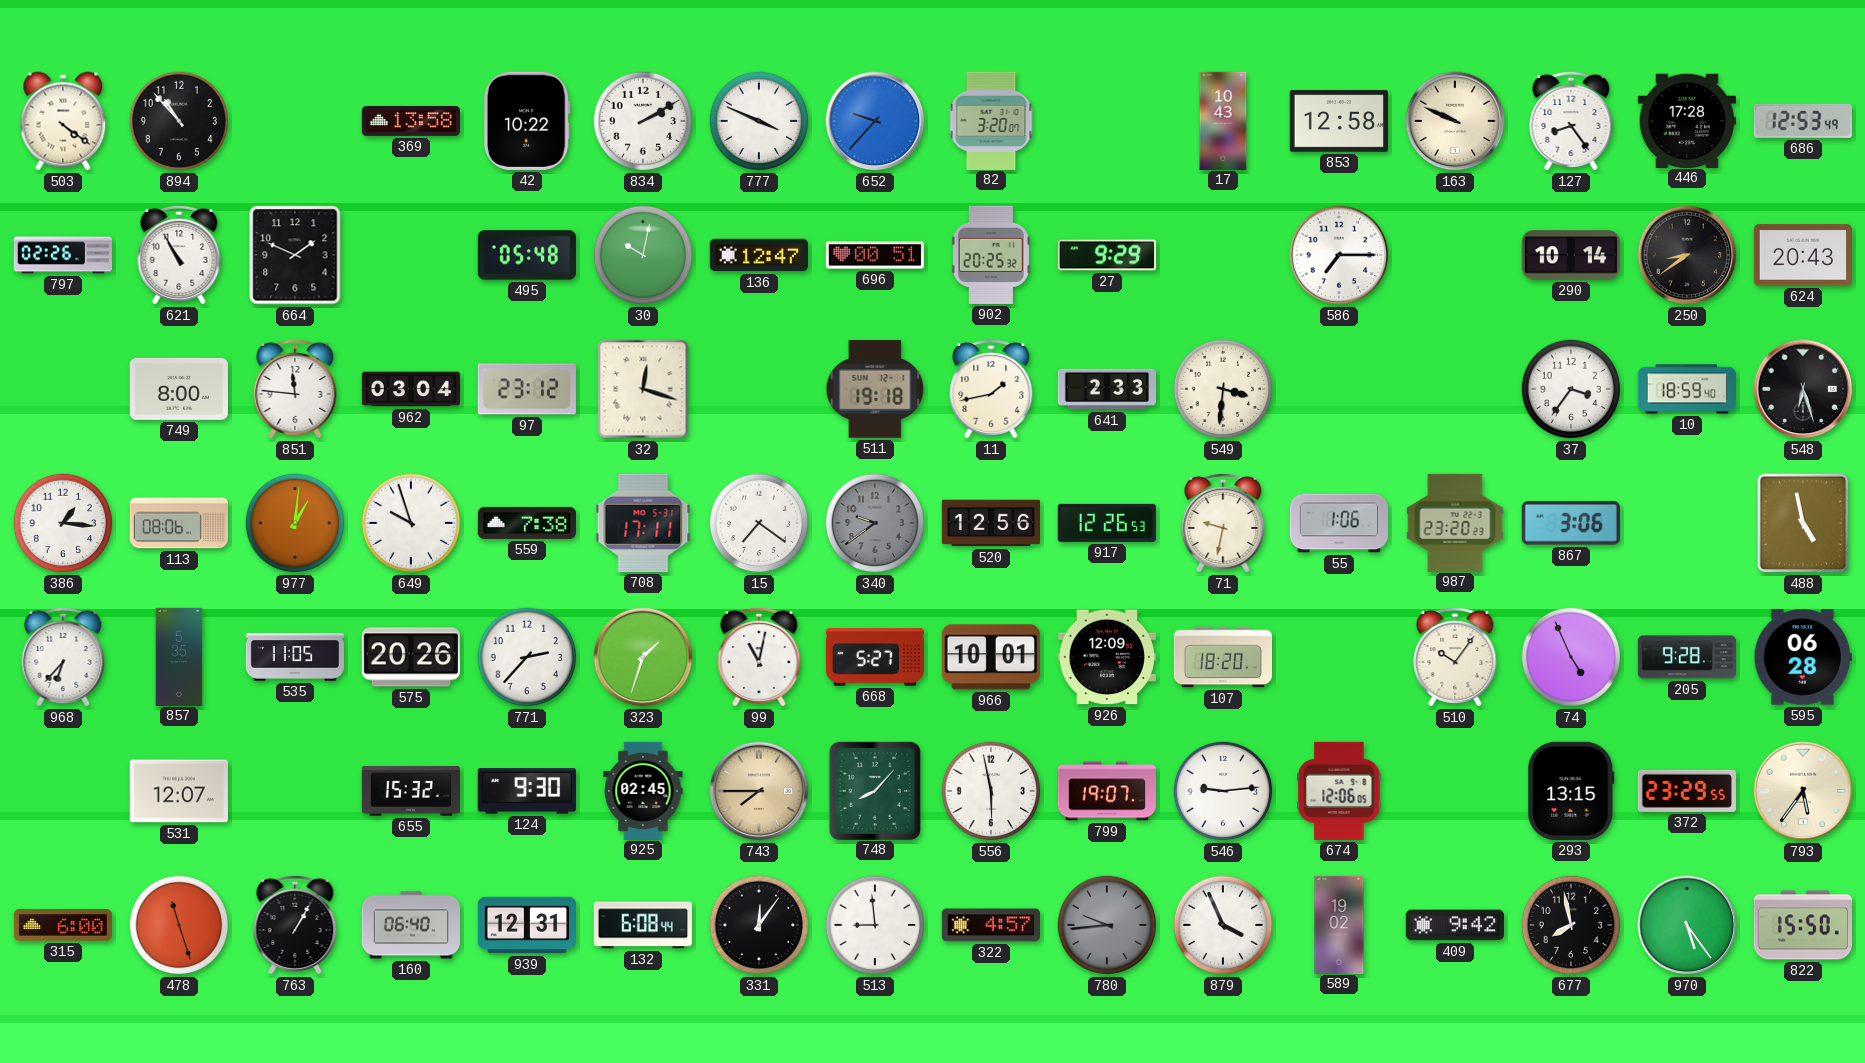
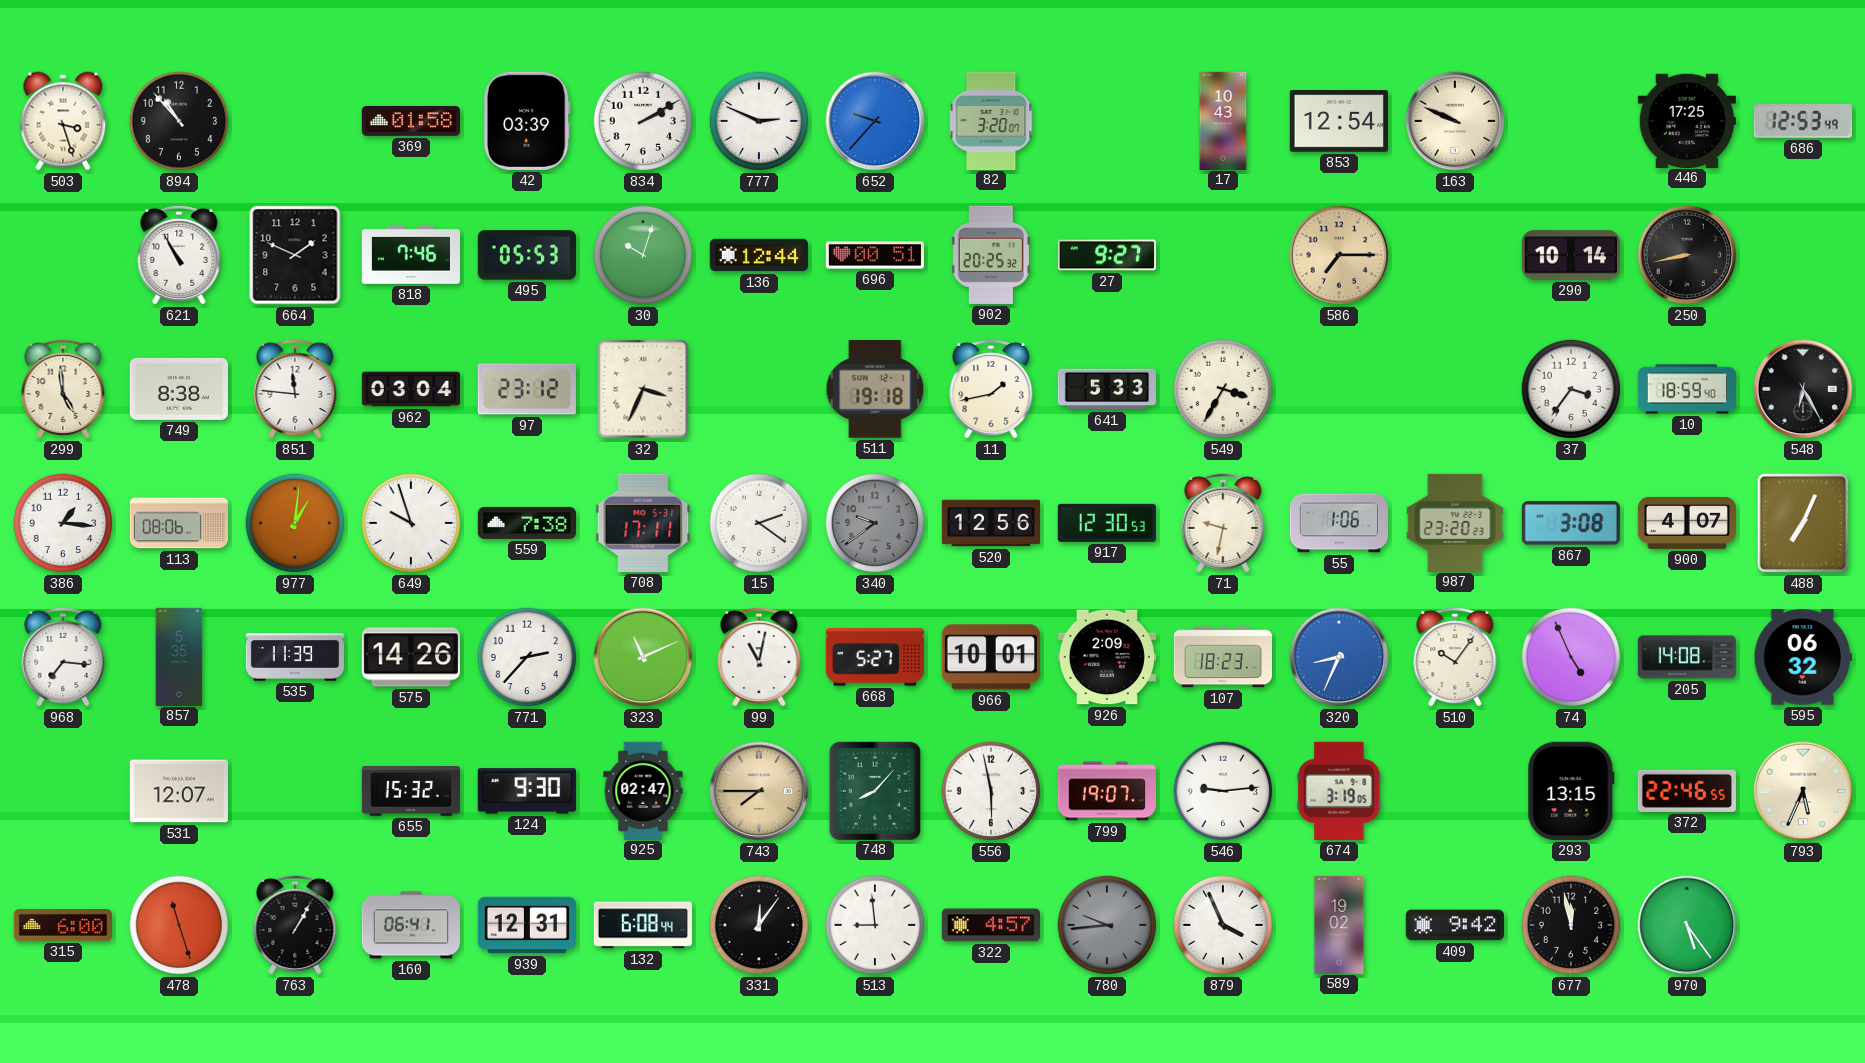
503: 4:21 -> 3:27
369: 13:58 -> 01:58
42: 10:22 -> 03:39
777: 3:49 -> 2:49
853: 12:58 -> 12:54
127: 8:24 -> none
446: 17:28 -> 17:25
797: 02:26 -> none
818: none -> 7:46
495: 05:48 -> 05:53
30: 10:02 -> 10:03
136: 12:47 -> 12:44
27: 9:29 -> 9:27
586 dial: white -> champagne
250: 8:39 -> 8:43
624: 20:43 -> none
299: none -> 4:59
749: 8:00 -> 8:38
32: 12:18 -> 3:34
641: 2:33 -> 5:33
549: 3:31 -> 3:35
548: 6:27 -> 6:25
15: 7:21 -> 2:21
917: 12:26 -> 12:30
867: 3:06 -> 3:08
900: none -> 4:07
488: 4:58 -> 7:04
968: 6:37 -> 7:16
535: 11:05 -> 11:39
575: 20:26 -> 14:26
323: 1:33 -> 11:11
926: 12:09 -> 2:09
107: 18:20 -> 18:23
320: none -> 8:34
205: 9:28 -> 14:08
595: 06:28 -> 06:32
925: 02:45 -> 02:47
674: 12:06 -> 3:19
372: 23:29 -> 22:46
793: 5:36 -> 5:34
160: 06:40 -> 06:41
677: 7:58 -> 11:58
822: 15:50 -> none
